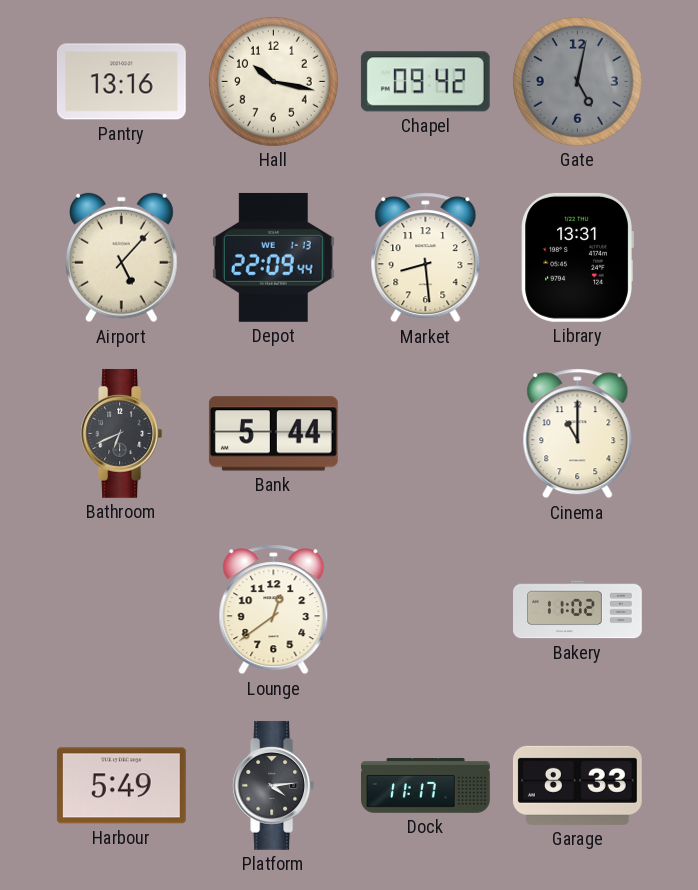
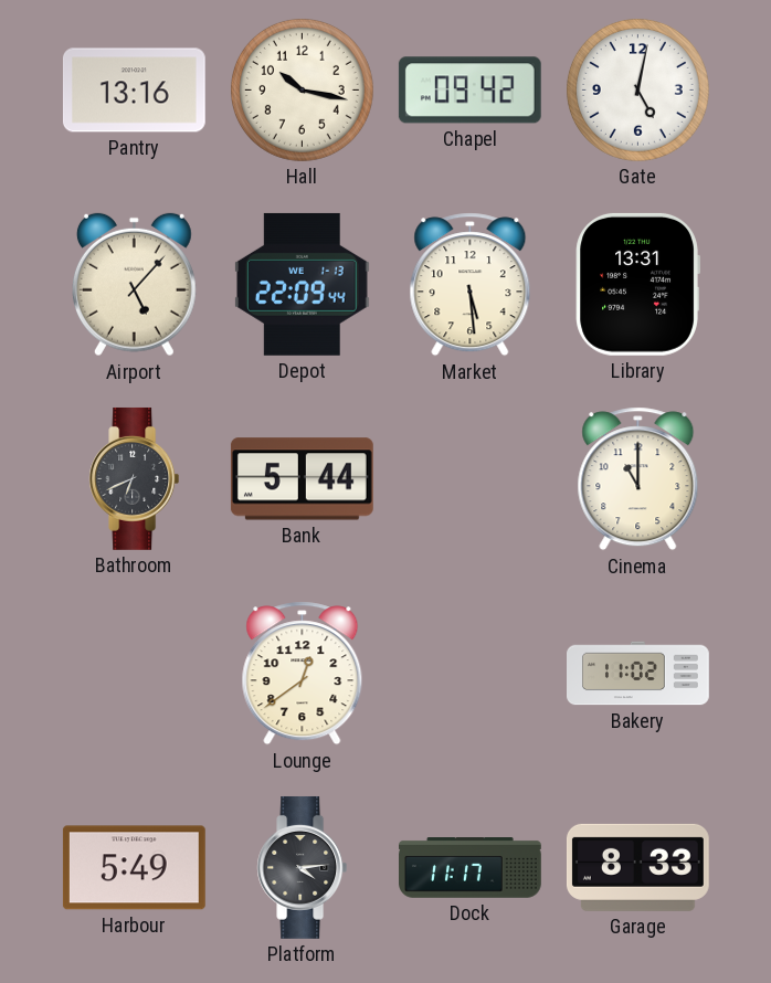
Gate dial: grey -> white
Market: 8:29 -> 5:29
